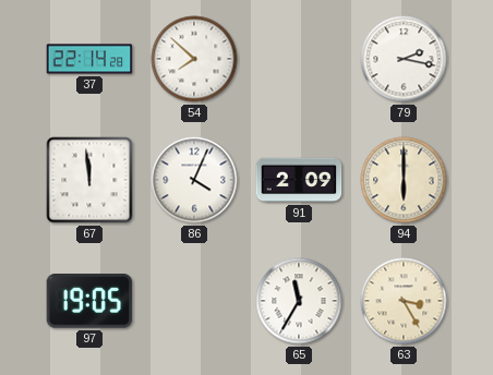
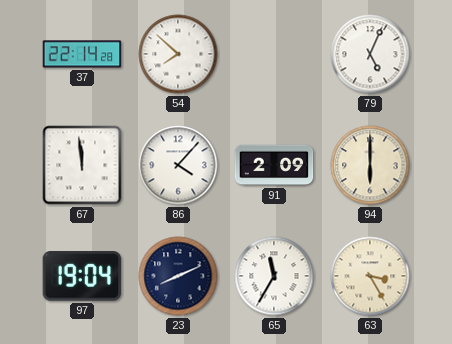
79: 2:17 -> 5:04
86: 4:04 -> 4:07
97: 19:05 -> 19:04
23: none -> 8:11
